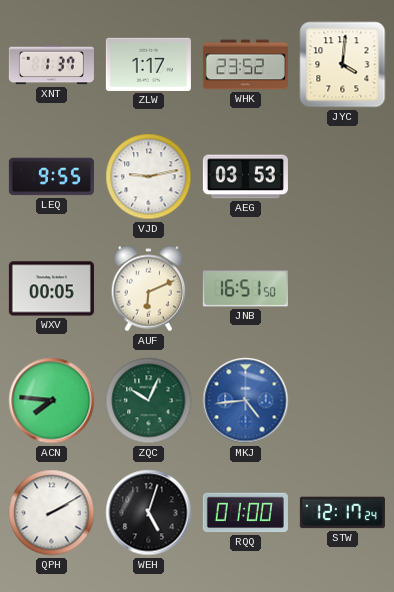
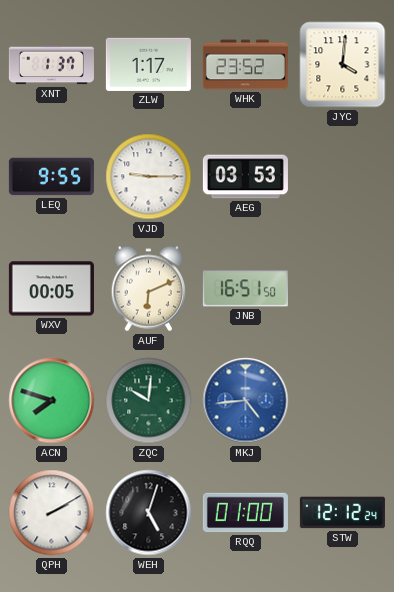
VJD: 9:13 -> 9:15
ACN: 7:46 -> 7:48
ZQC: 10:04 -> 10:01
STW: 12:17 -> 12:12
